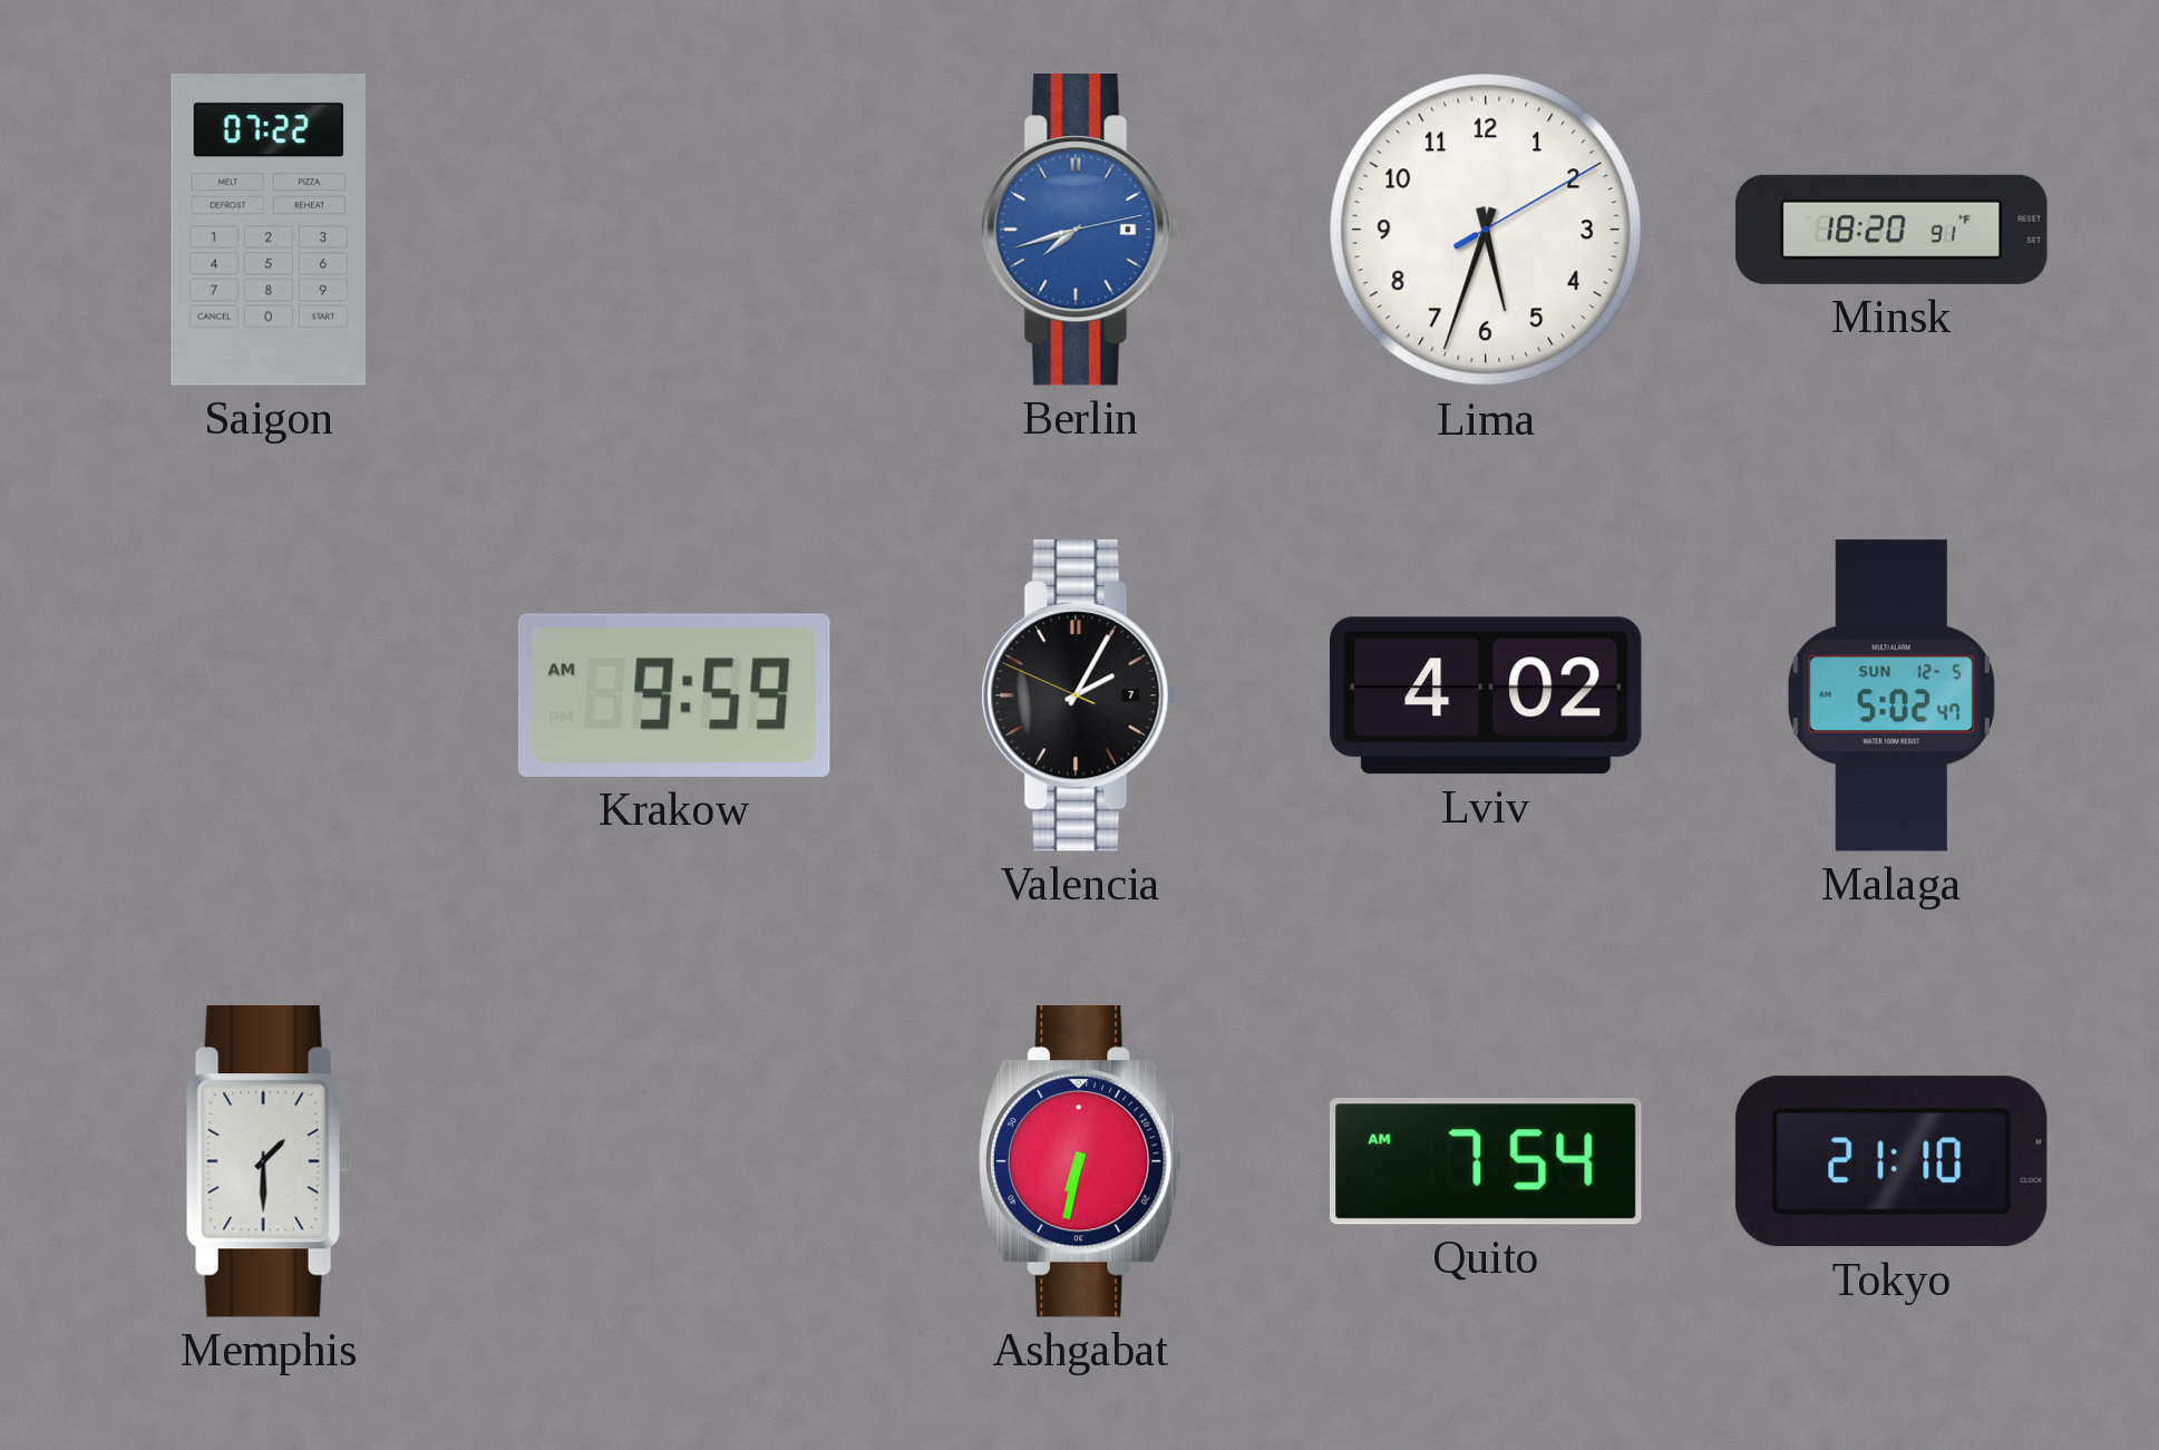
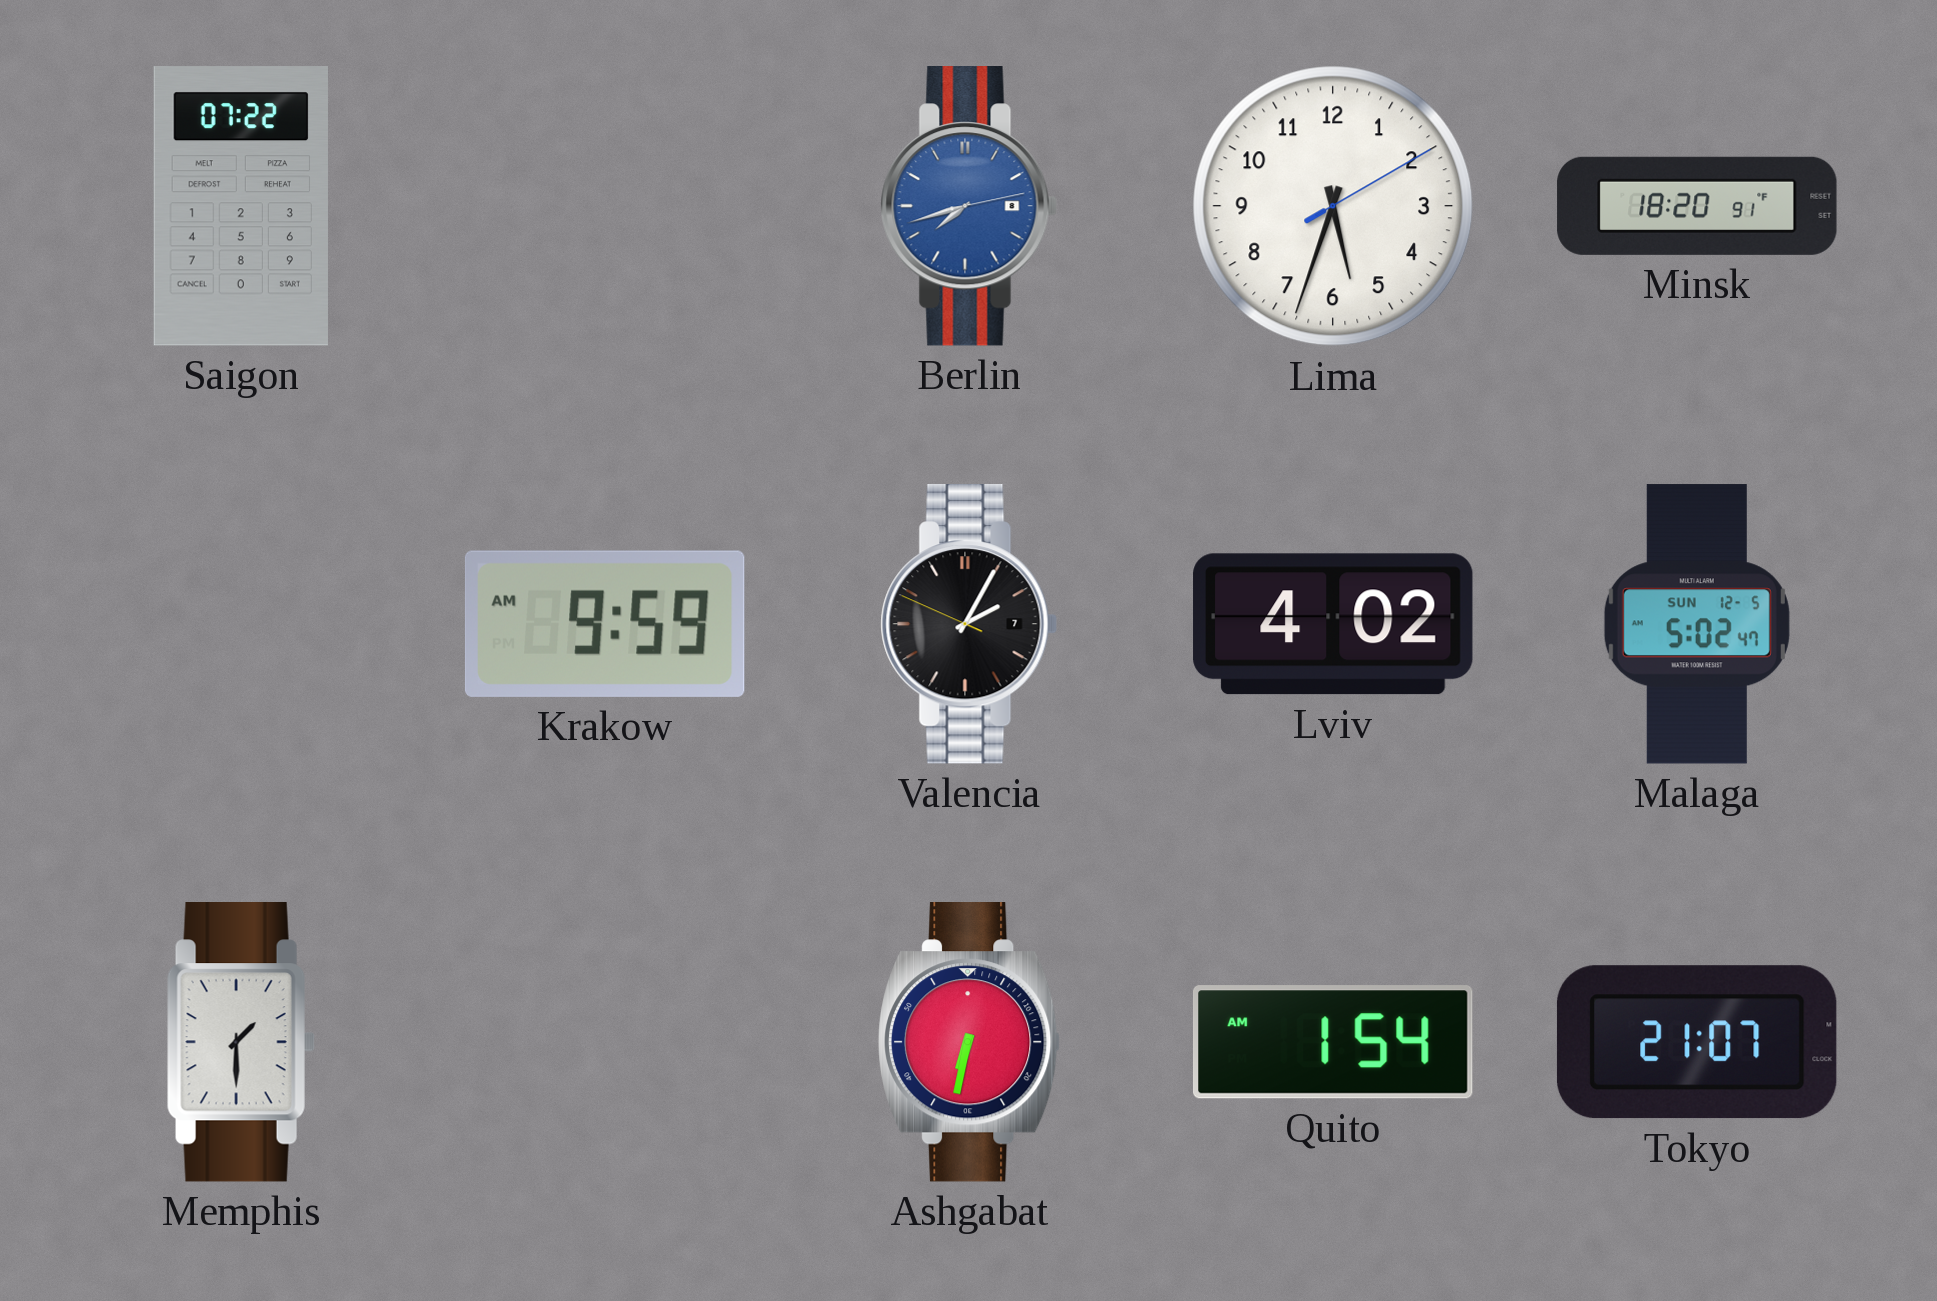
Quito: 7:54 -> 1:54
Tokyo: 21:10 -> 21:07
